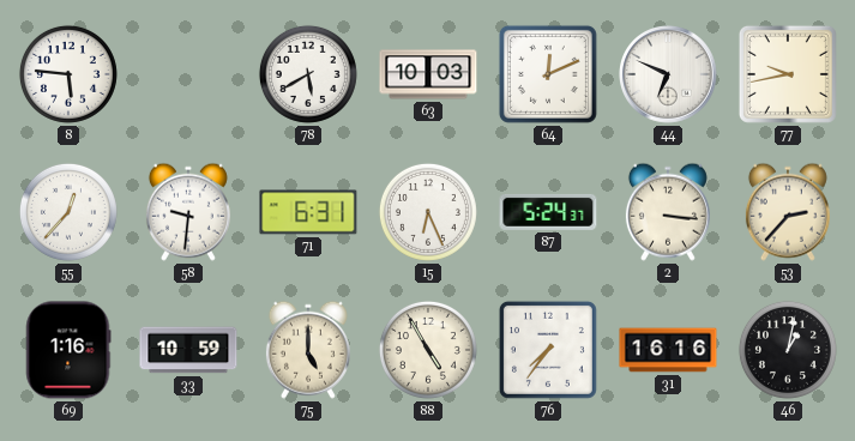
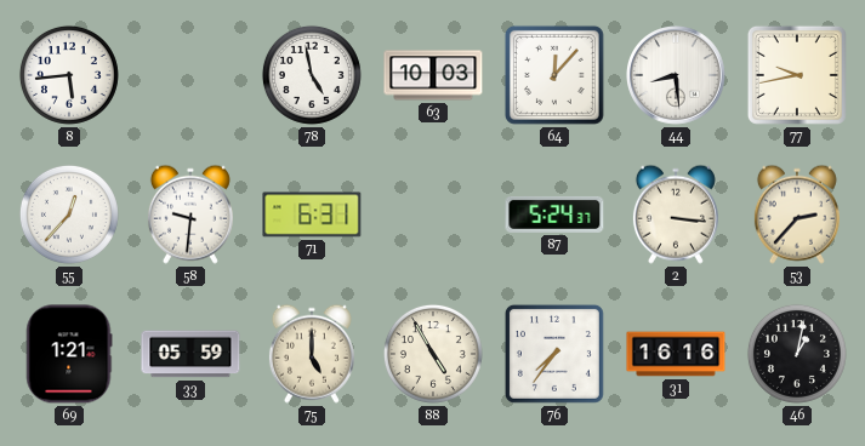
8: 5:46 -> 5:44
78: 5:40 -> 4:58
64: 12:11 -> 12:07
44: 6:49 -> 8:29
15: 6:26 -> none
69: 1:16 -> 1:21
33: 10:59 -> 05:59
